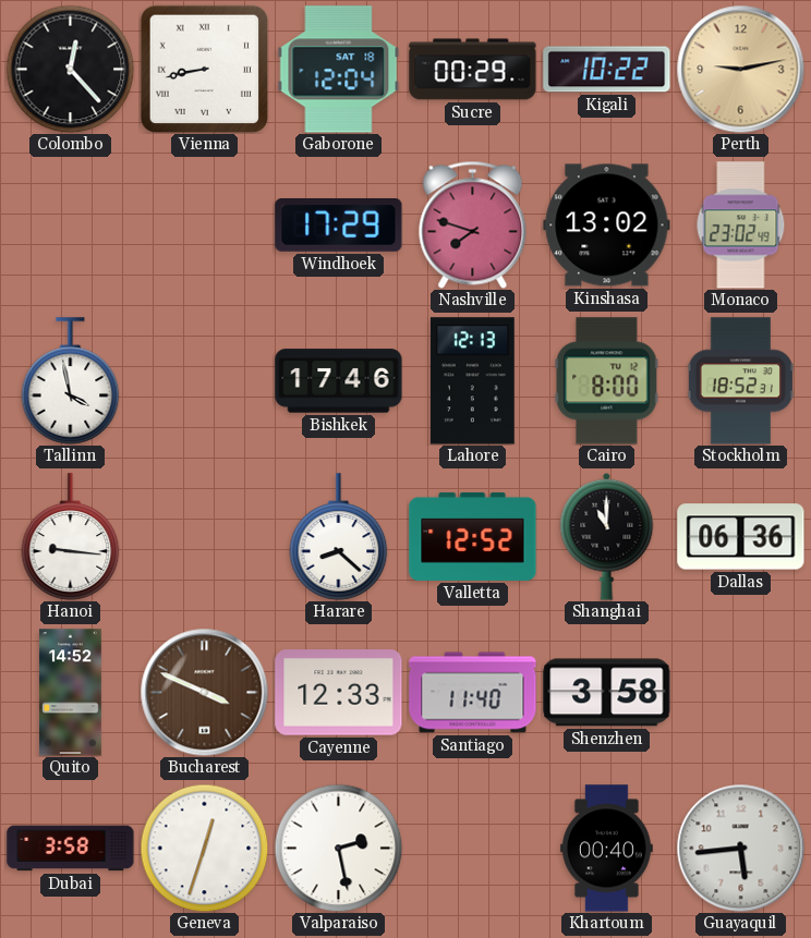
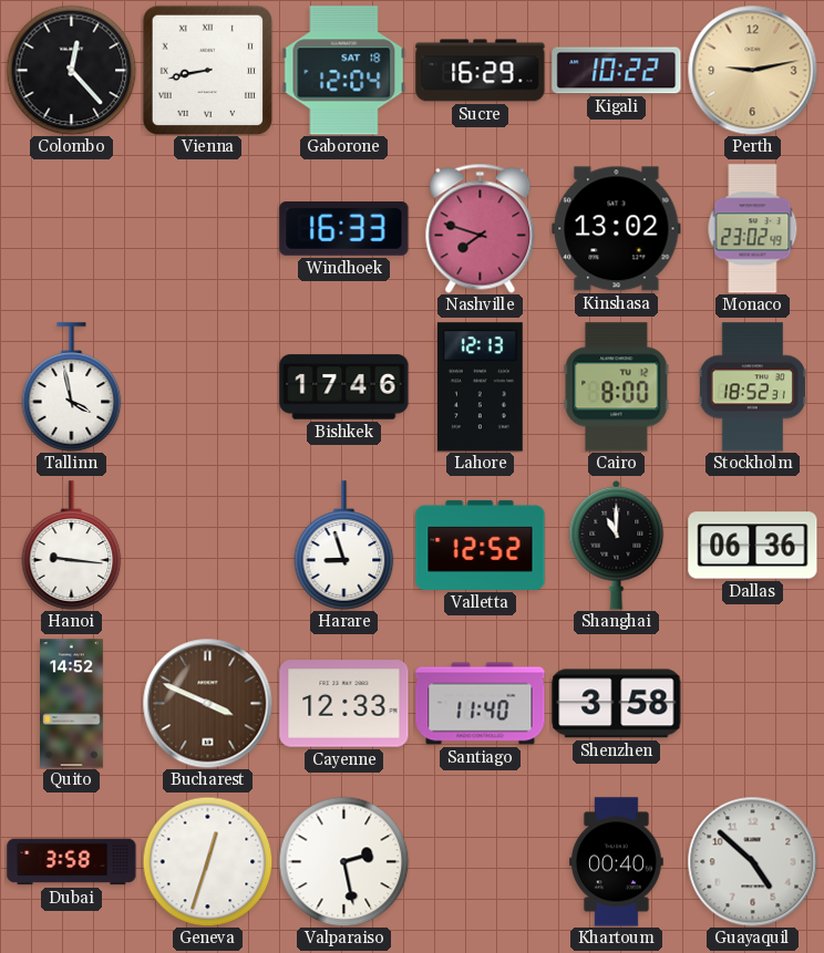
Sucre: 00:29 -> 16:29
Windhoek: 17:29 -> 16:33
Harare: 8:22 -> 8:57
Guayaquil: 5:44 -> 4:52
